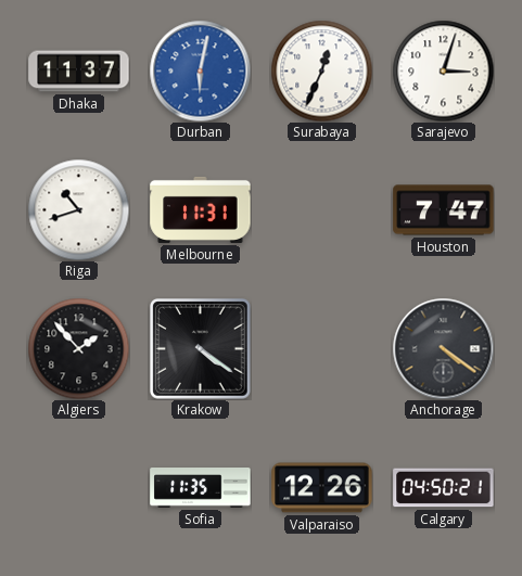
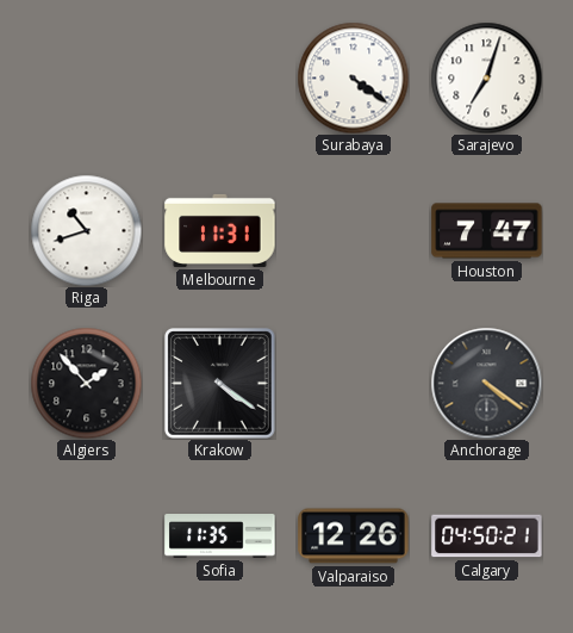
Dhaka: 11:37 -> none
Durban: 6:02 -> none
Surabaya: 12:34 -> 4:21
Sarajevo: 3:03 -> 7:03
